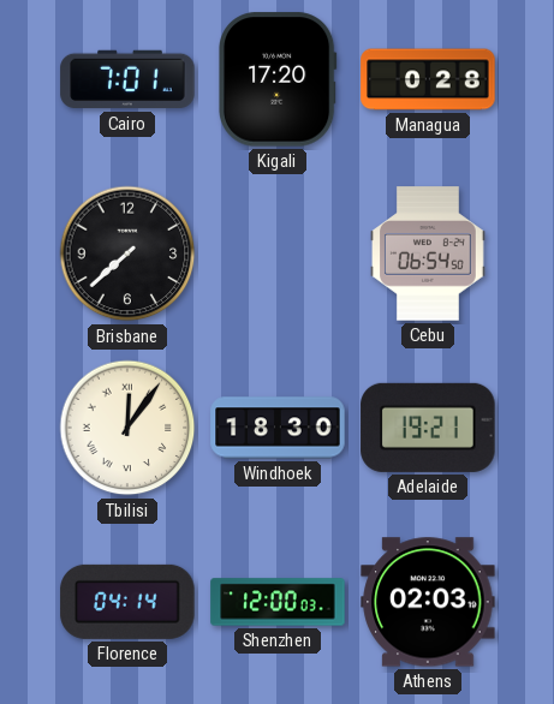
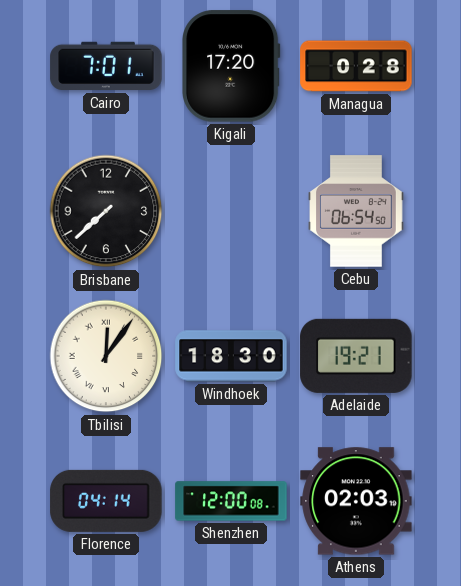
Shenzhen: 12:00:03 -> 12:00:08
